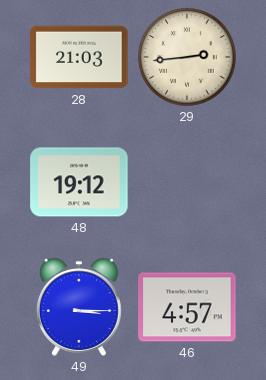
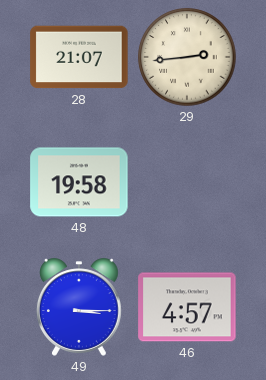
28: 21:03 -> 21:07
48: 19:12 -> 19:58
